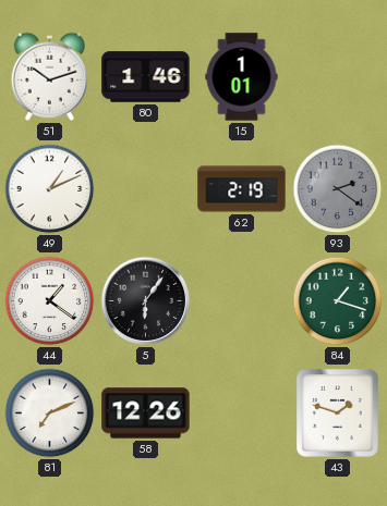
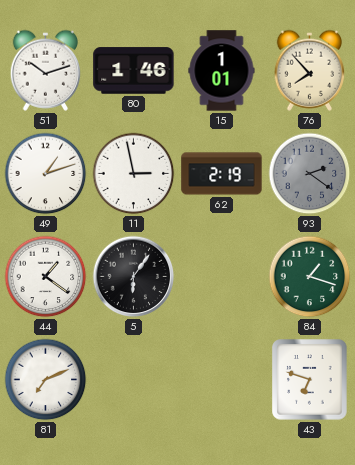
76: none -> 7:53
49: 1:11 -> 1:12
11: none -> 2:58
58: 12:26 -> none
43: 1:48 -> 6:48
